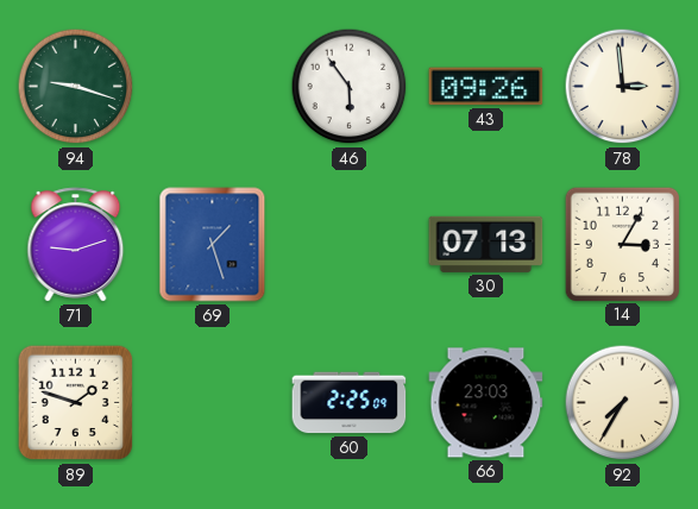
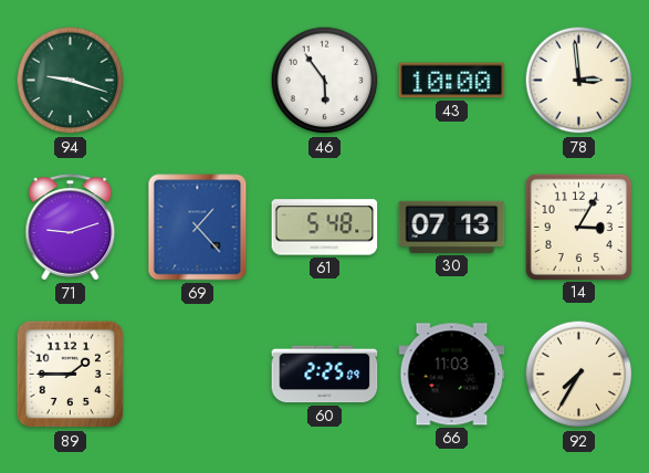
43: 09:26 -> 10:00
69: 1:27 -> 1:23
61: none -> 5:48
89: 1:48 -> 1:45
66: 23:03 -> 11:03
